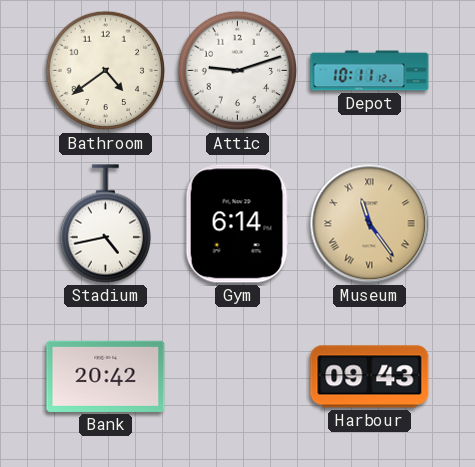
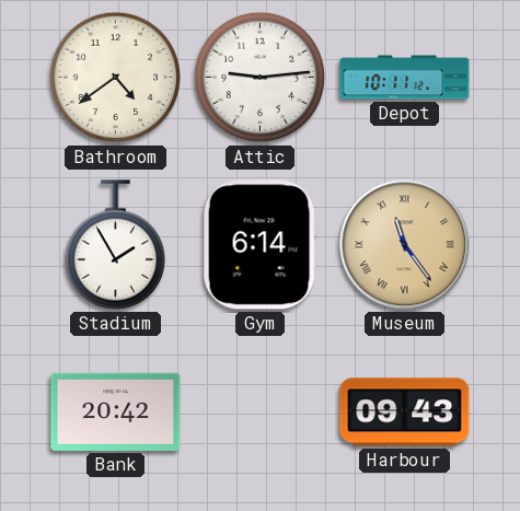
Attic: 9:12 -> 9:14
Stadium: 4:43 -> 1:55
